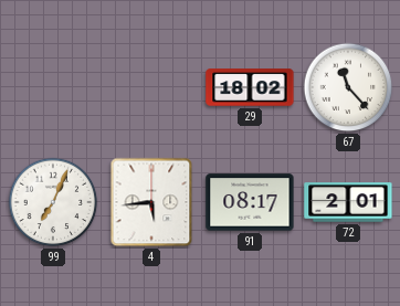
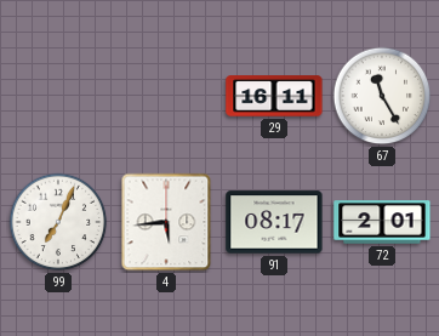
29: 18:02 -> 16:11
67: 11:23 -> 11:25
